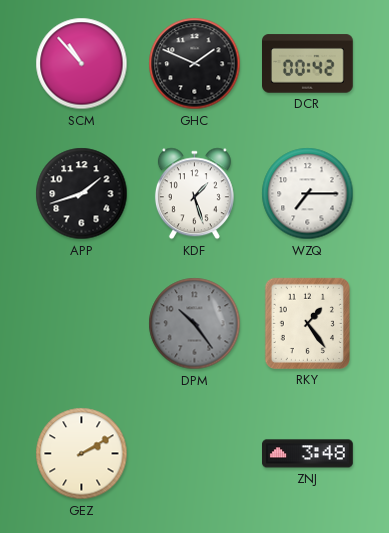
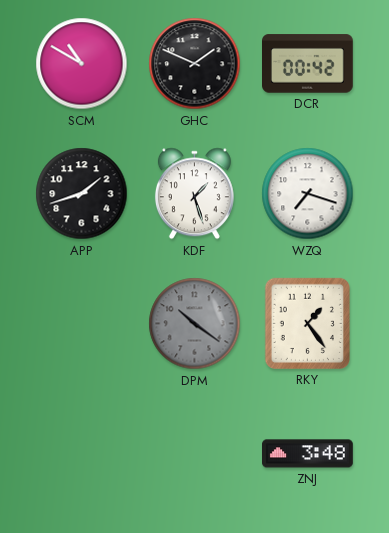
SCM: 10:53 -> 10:50
WZQ: 7:15 -> 7:18
DPM: 10:24 -> 10:21
GEZ: 2:10 -> none
